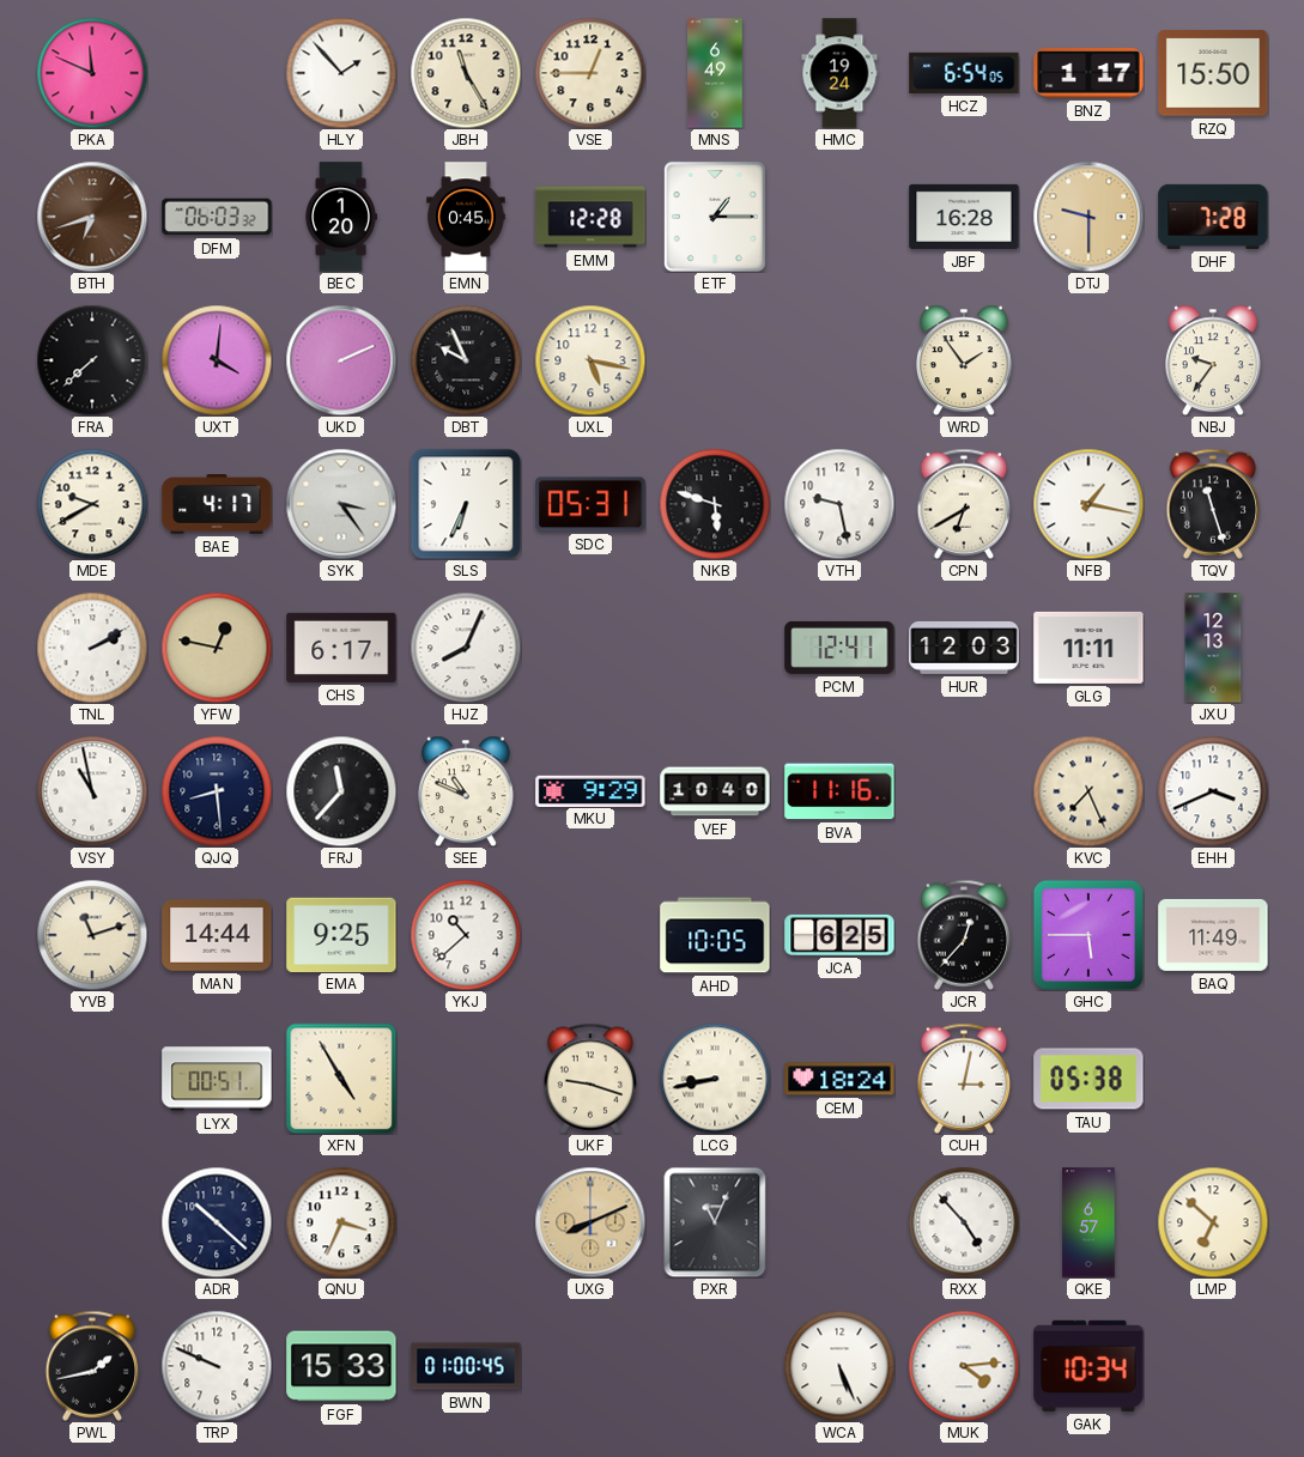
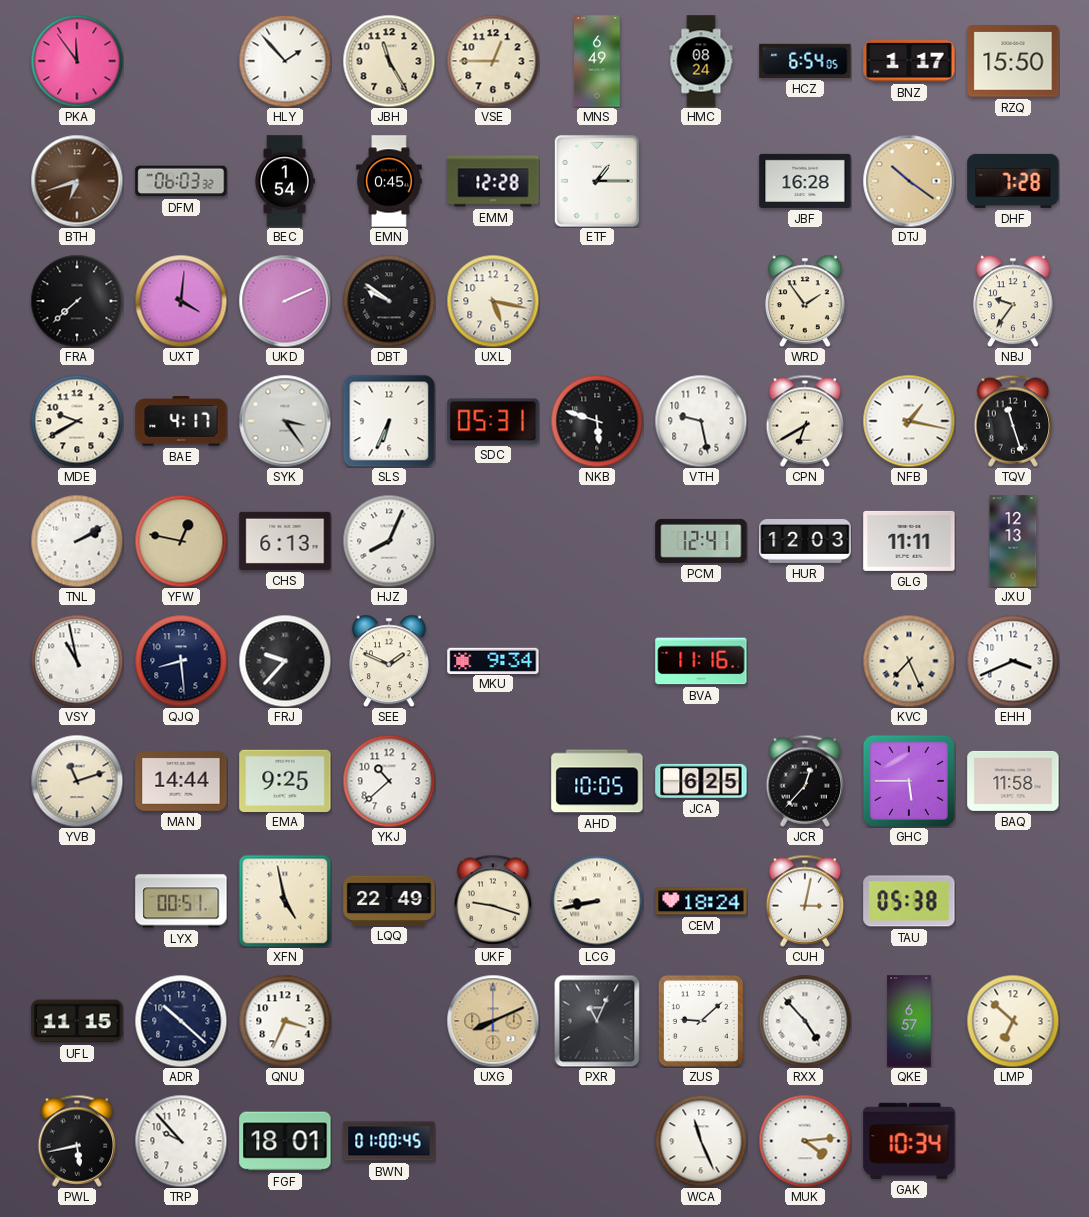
PKA: 11:49 -> 11:54
HMC: 19:24 -> 08:24
BEC: 1:20 -> 1:54
DTJ: 9:30 -> 10:21
DBT: 9:56 -> 9:51
CHS: 6:17 -> 6:13
FRJ: 11:37 -> 9:37
SEE: 10:49 -> 1:49
MKU: 9:29 -> 9:34
VEF: 10:40 -> none
BAQ: 11:49 -> 11:58
XFN: 4:55 -> 4:58
LQQ: none -> 22:49
UFL: none -> 11:15
ZUS: none -> 9:08
PWL: 1:43 -> 5:43
TRP: 9:49 -> 9:53
FGF: 15:33 -> 18:01
WCA: 5:26 -> 11:26
